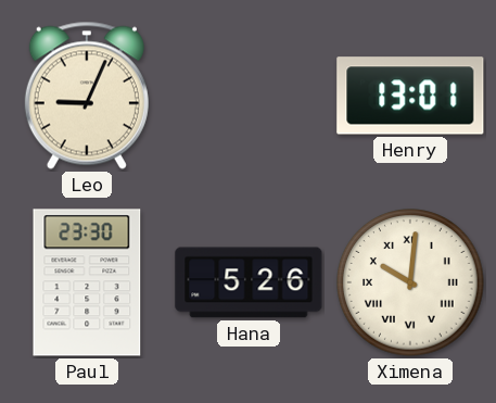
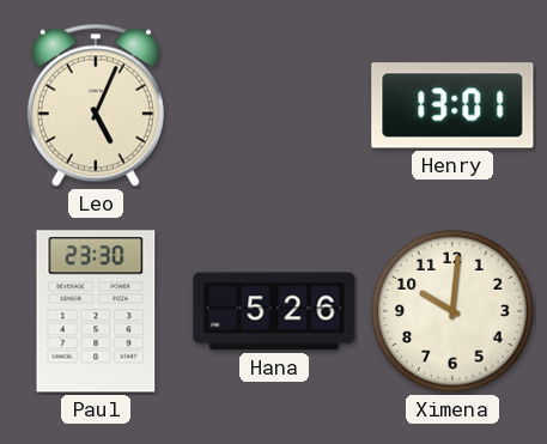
Leo: 9:04 -> 5:04
Ximena numerals: Roman -> Arabic
